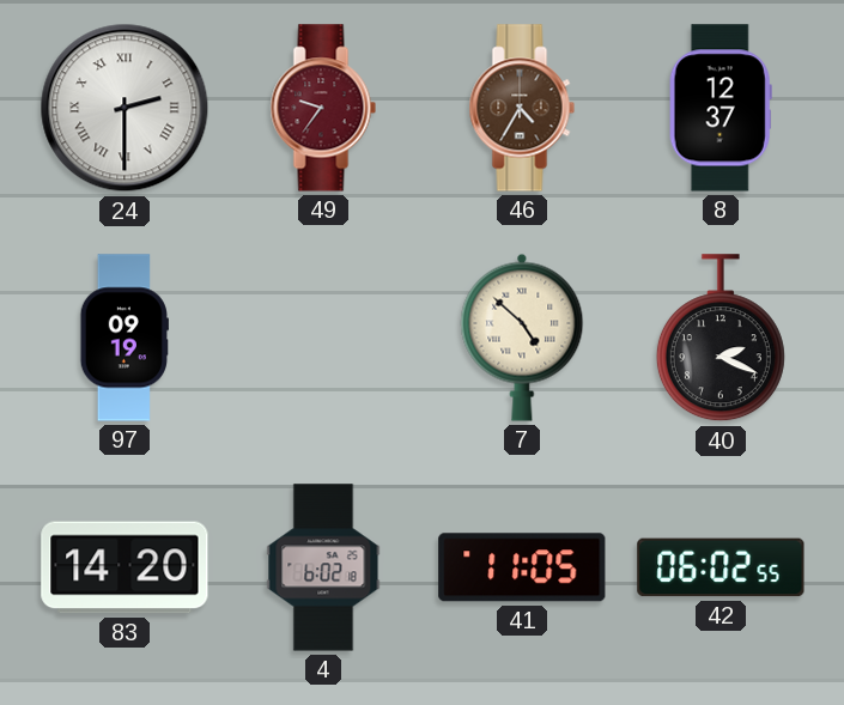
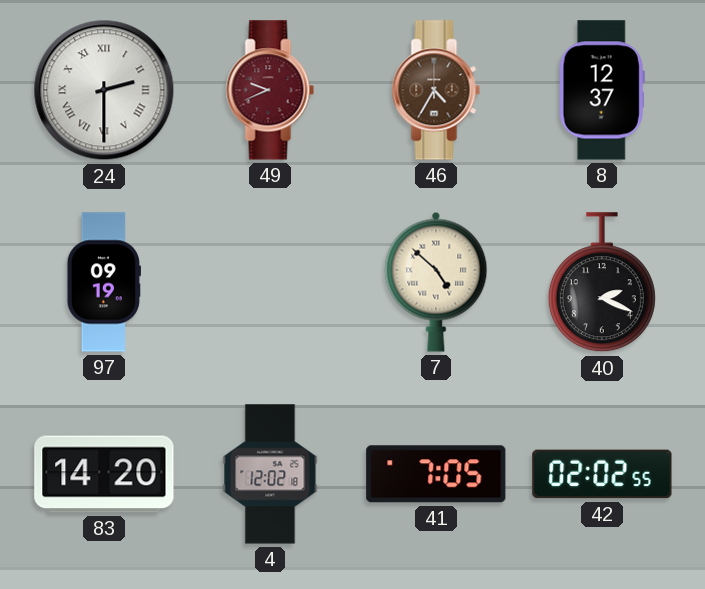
49: 9:36 -> 9:41
4: 6:02 -> 12:02
41: 11:05 -> 7:05
42: 06:02 -> 02:02
